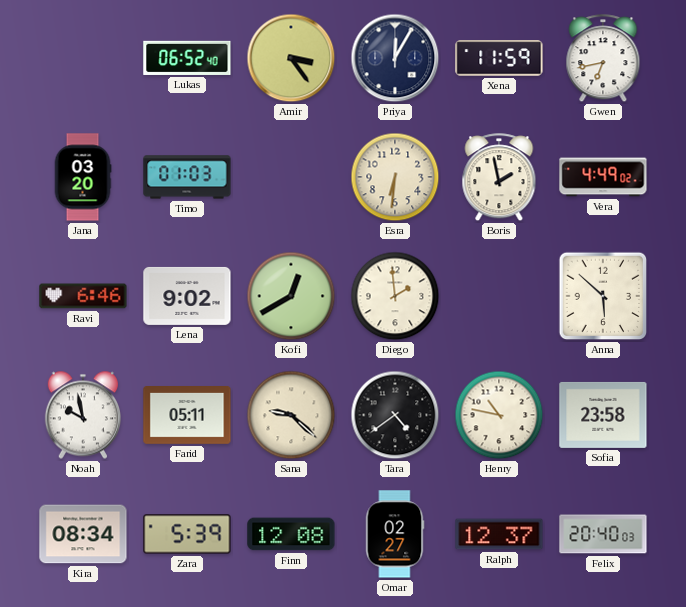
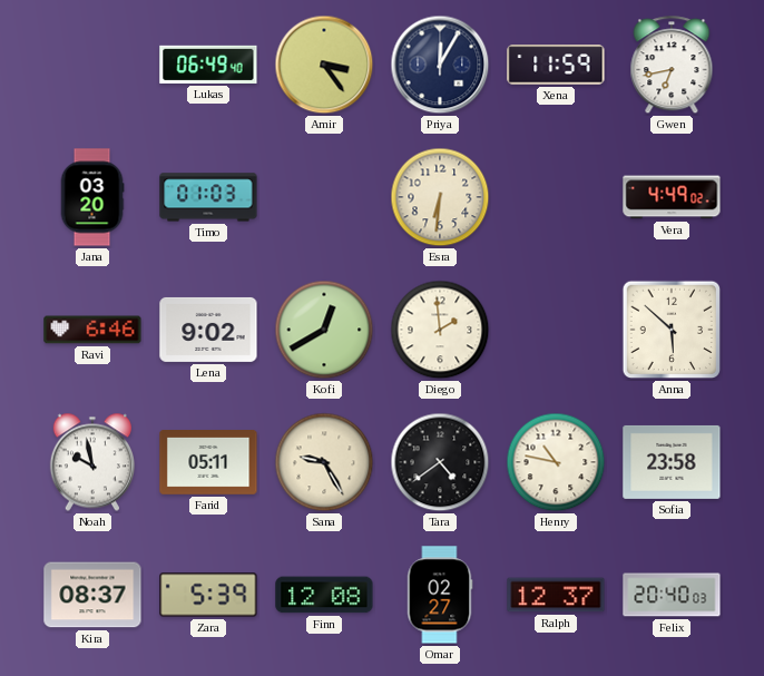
Lukas: 06:52 -> 06:49
Boris: 1:58 -> none
Sana: 9:22 -> 9:25
Kira: 08:34 -> 08:37
